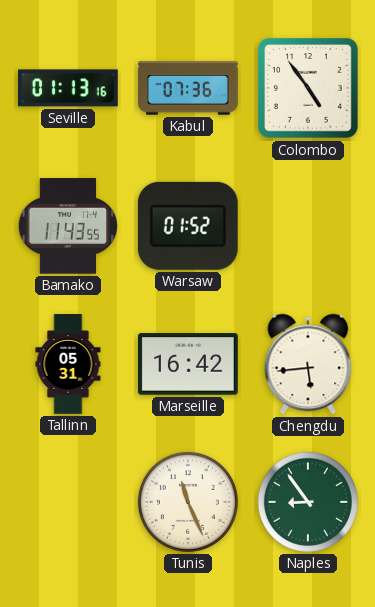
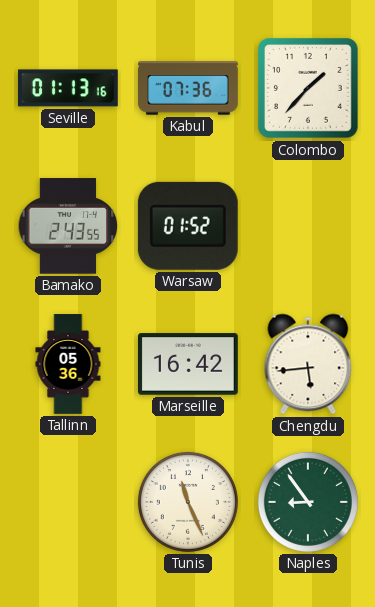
Colombo: 4:54 -> 1:37
Bamako: 11:43 -> 2:43
Tallinn: 05:31 -> 05:36
